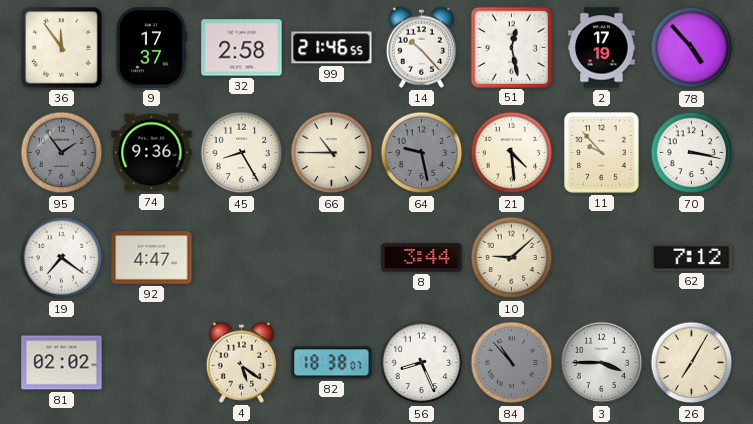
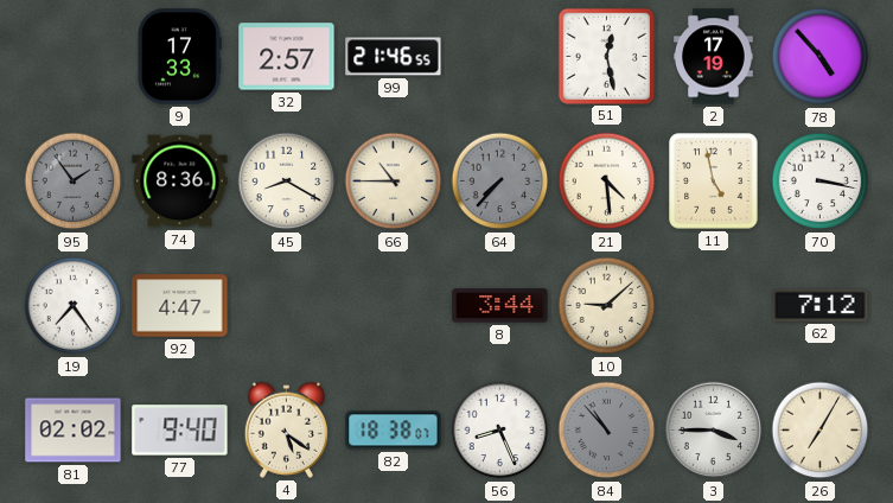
36: 11:54 -> none
9: 17:37 -> 17:33
32: 2:58 -> 2:57
14: 10:23 -> none
74: 9:36 -> 8:36
45: 8:25 -> 8:20
64: 9:28 -> 7:37
11: 9:53 -> 4:58
19: 7:21 -> 7:24
77: none -> 9:40
